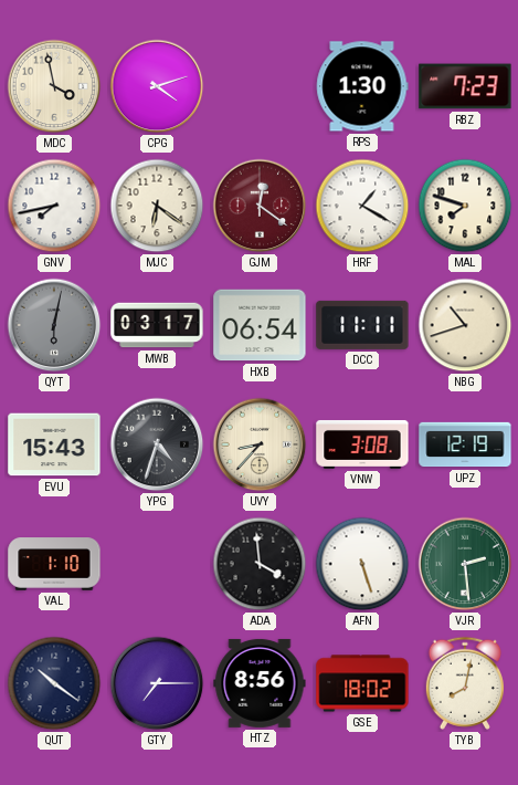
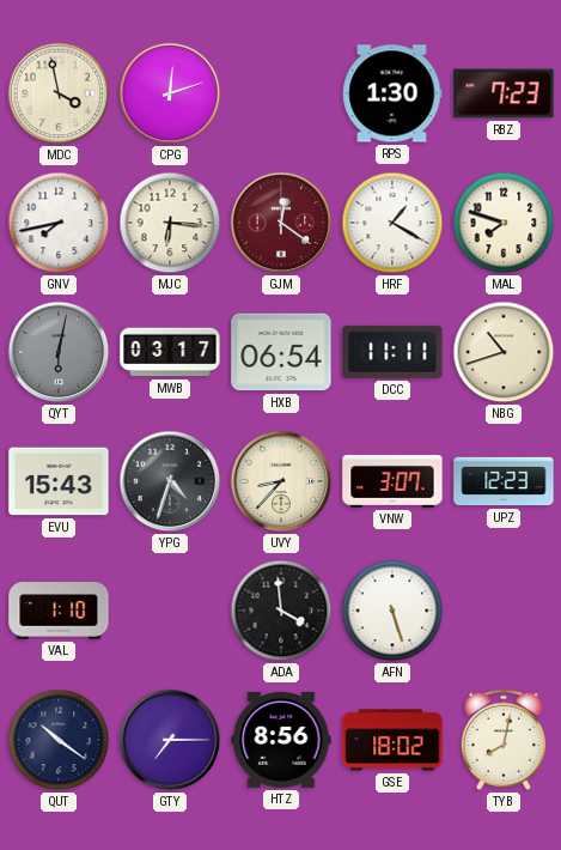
CPG: 4:12 -> 12:12
MJC: 6:21 -> 6:16
VNW: 3:08 -> 3:07
UPZ: 12:19 -> 12:23
VJR: 2:29 -> none
